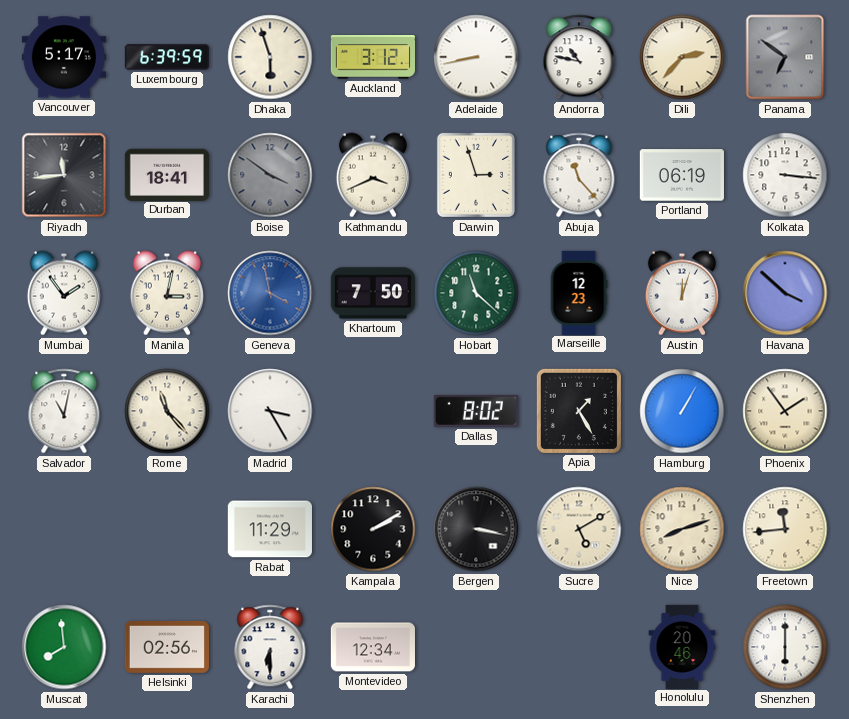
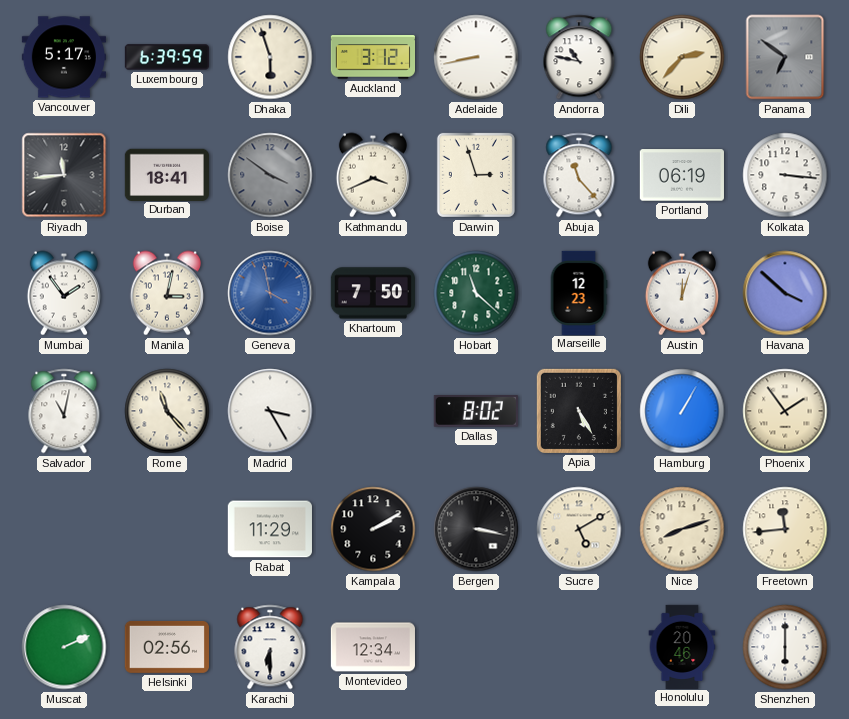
Apia: 1:25 -> 5:25
Muscat: 7:59 -> 2:11
